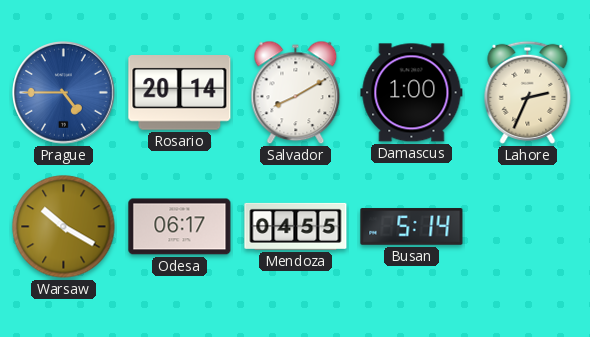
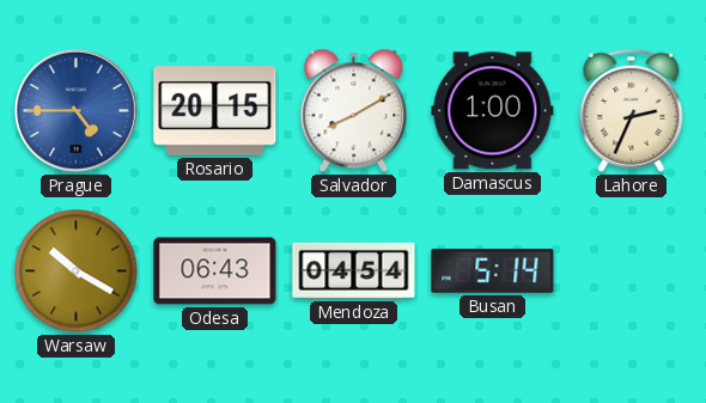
Rosario: 20:14 -> 20:15
Odesa: 06:17 -> 06:43
Mendoza: 04:55 -> 04:54
